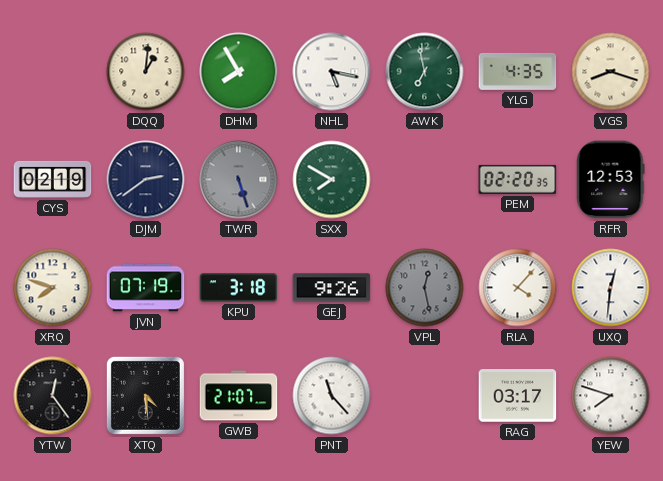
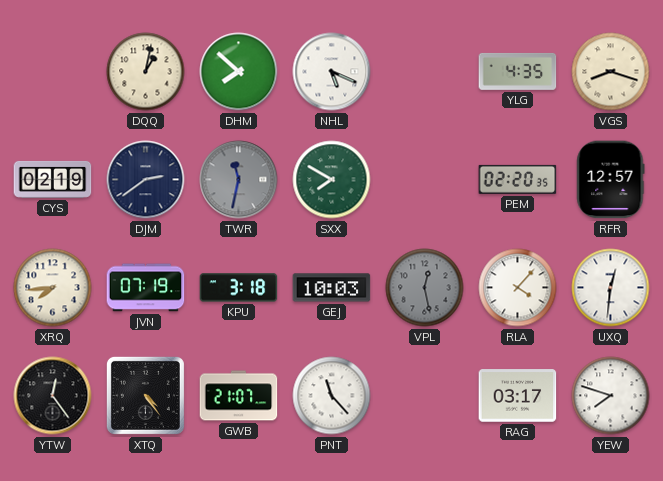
DQQ: 1:01 -> 1:02
DHM: 7:55 -> 7:52
NHL: 5:17 -> 5:19
AWK: 6:58 -> none
TWR: 5:27 -> 11:32
RFR: 12:53 -> 12:57
XRQ: 7:48 -> 7:44
GEJ: 9:26 -> 10:03
XTQ: 4:29 -> 4:24
